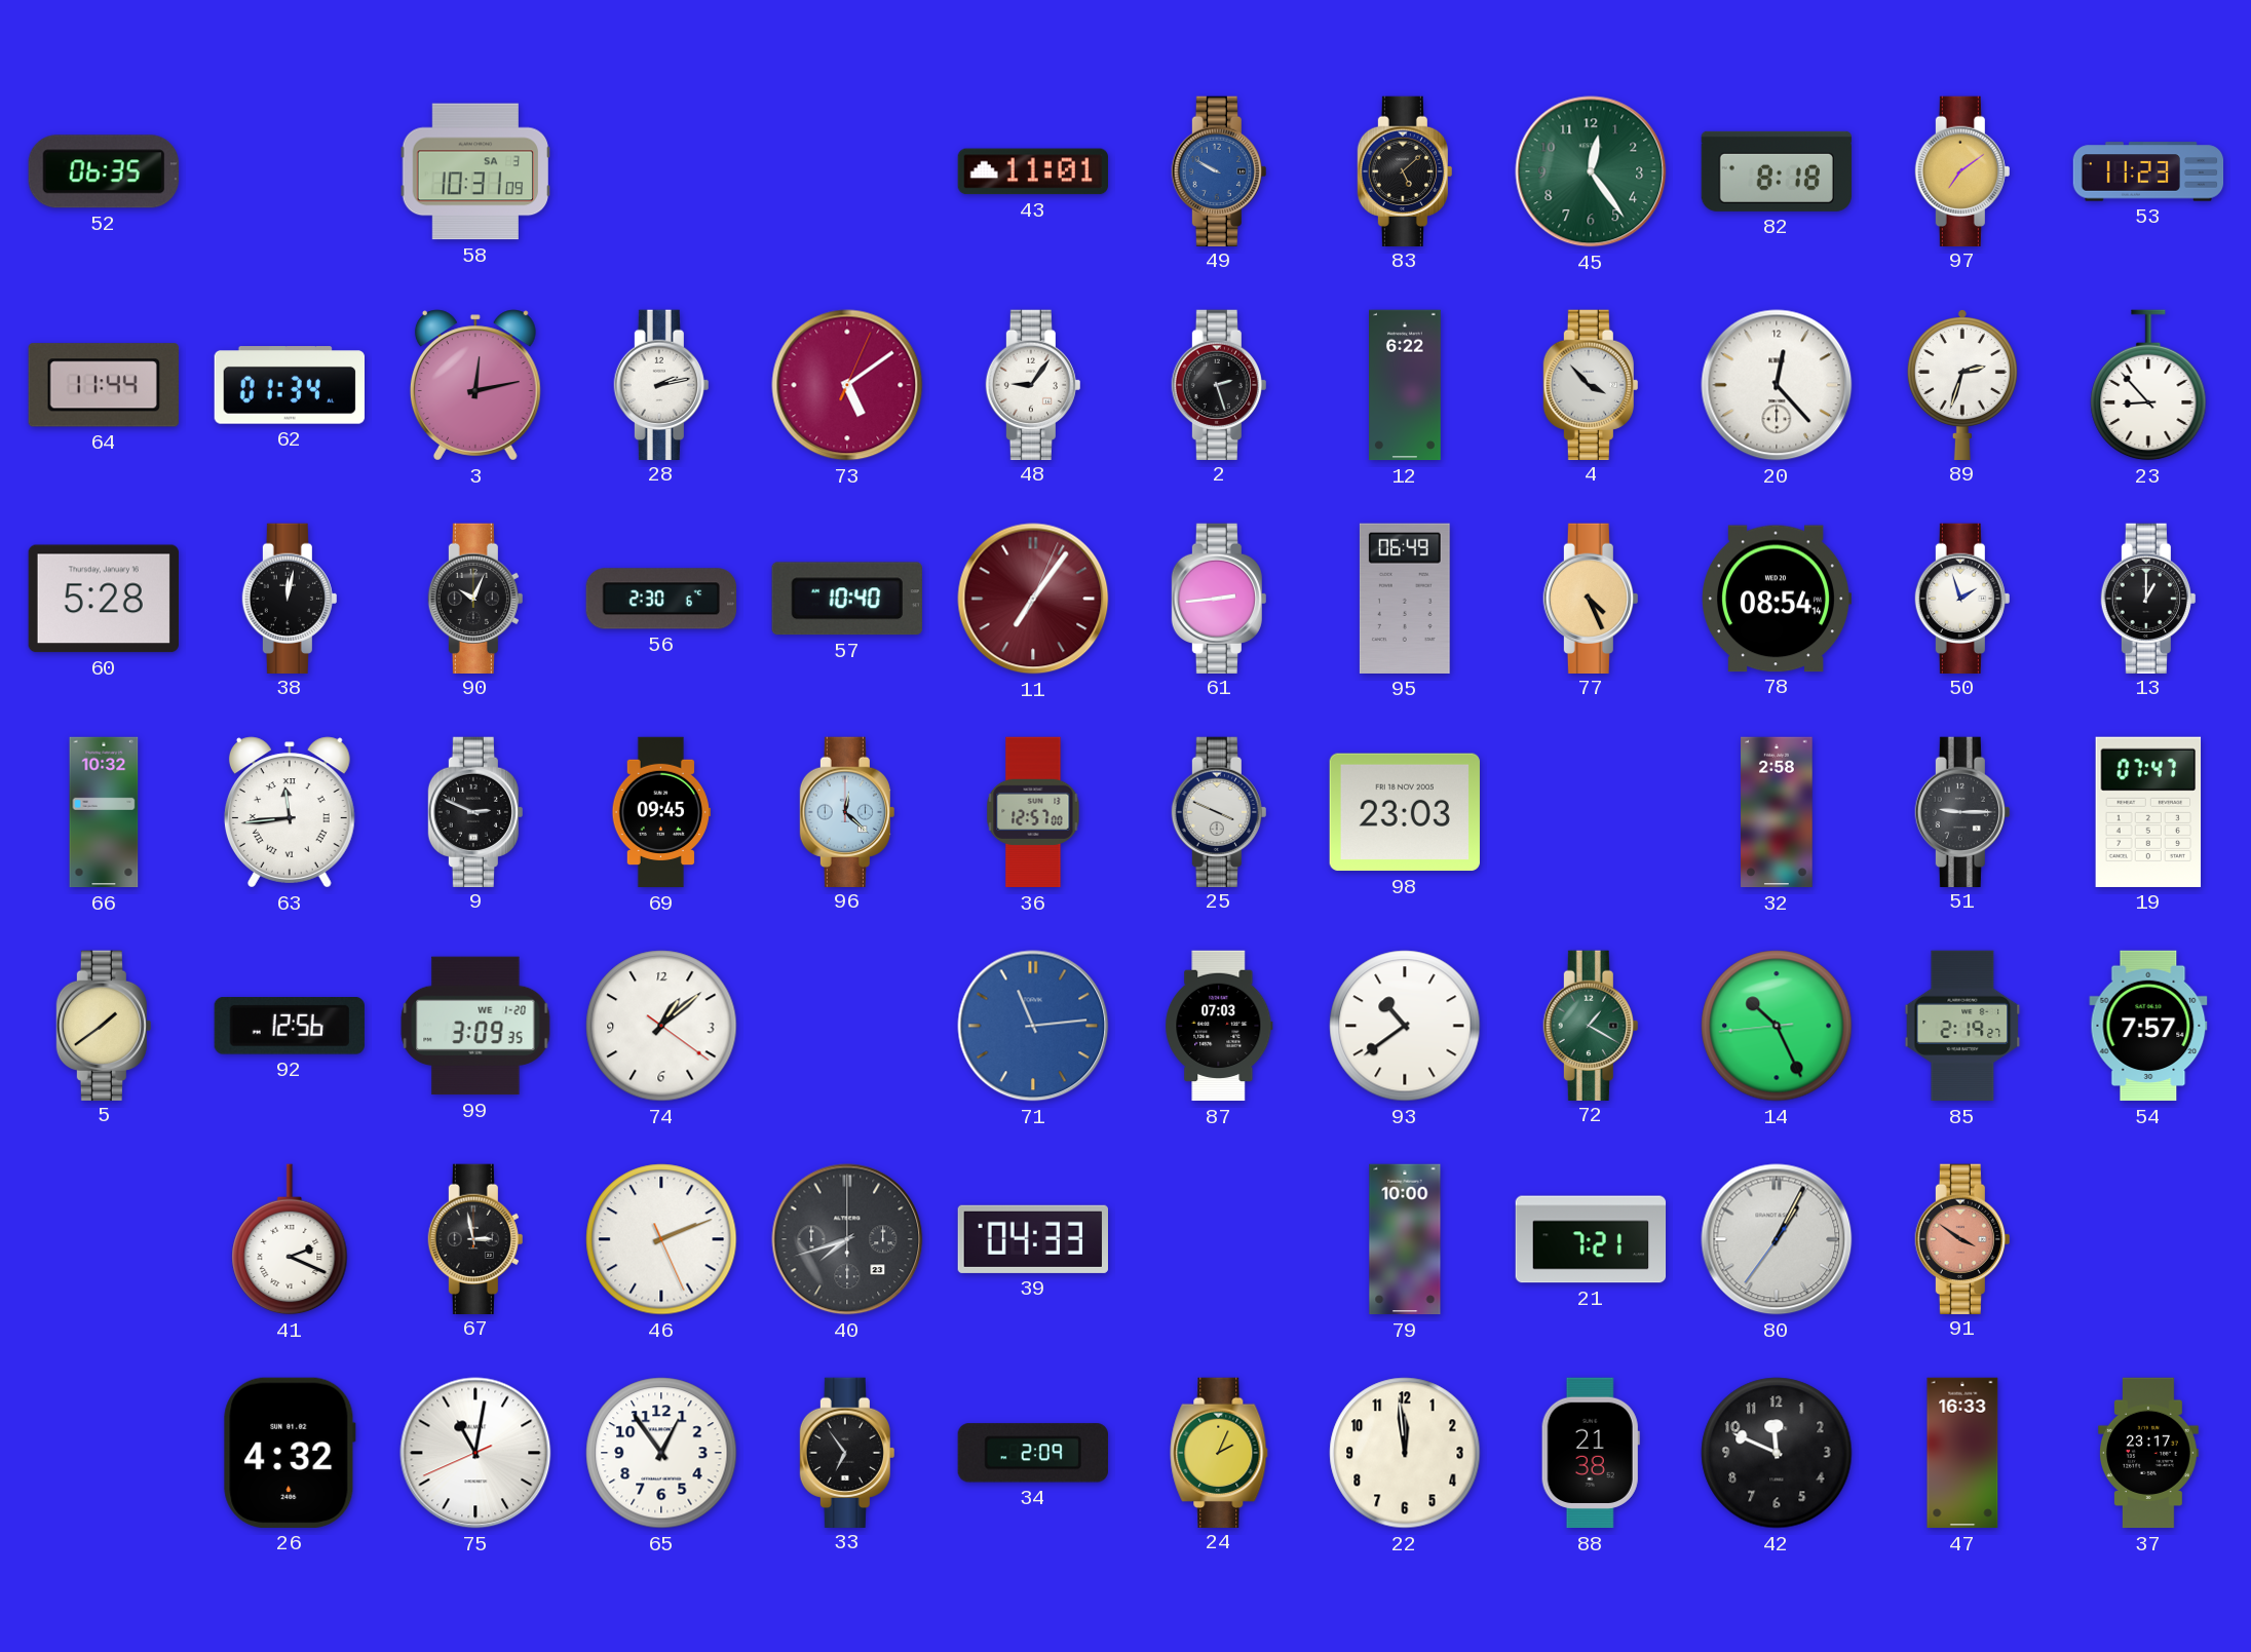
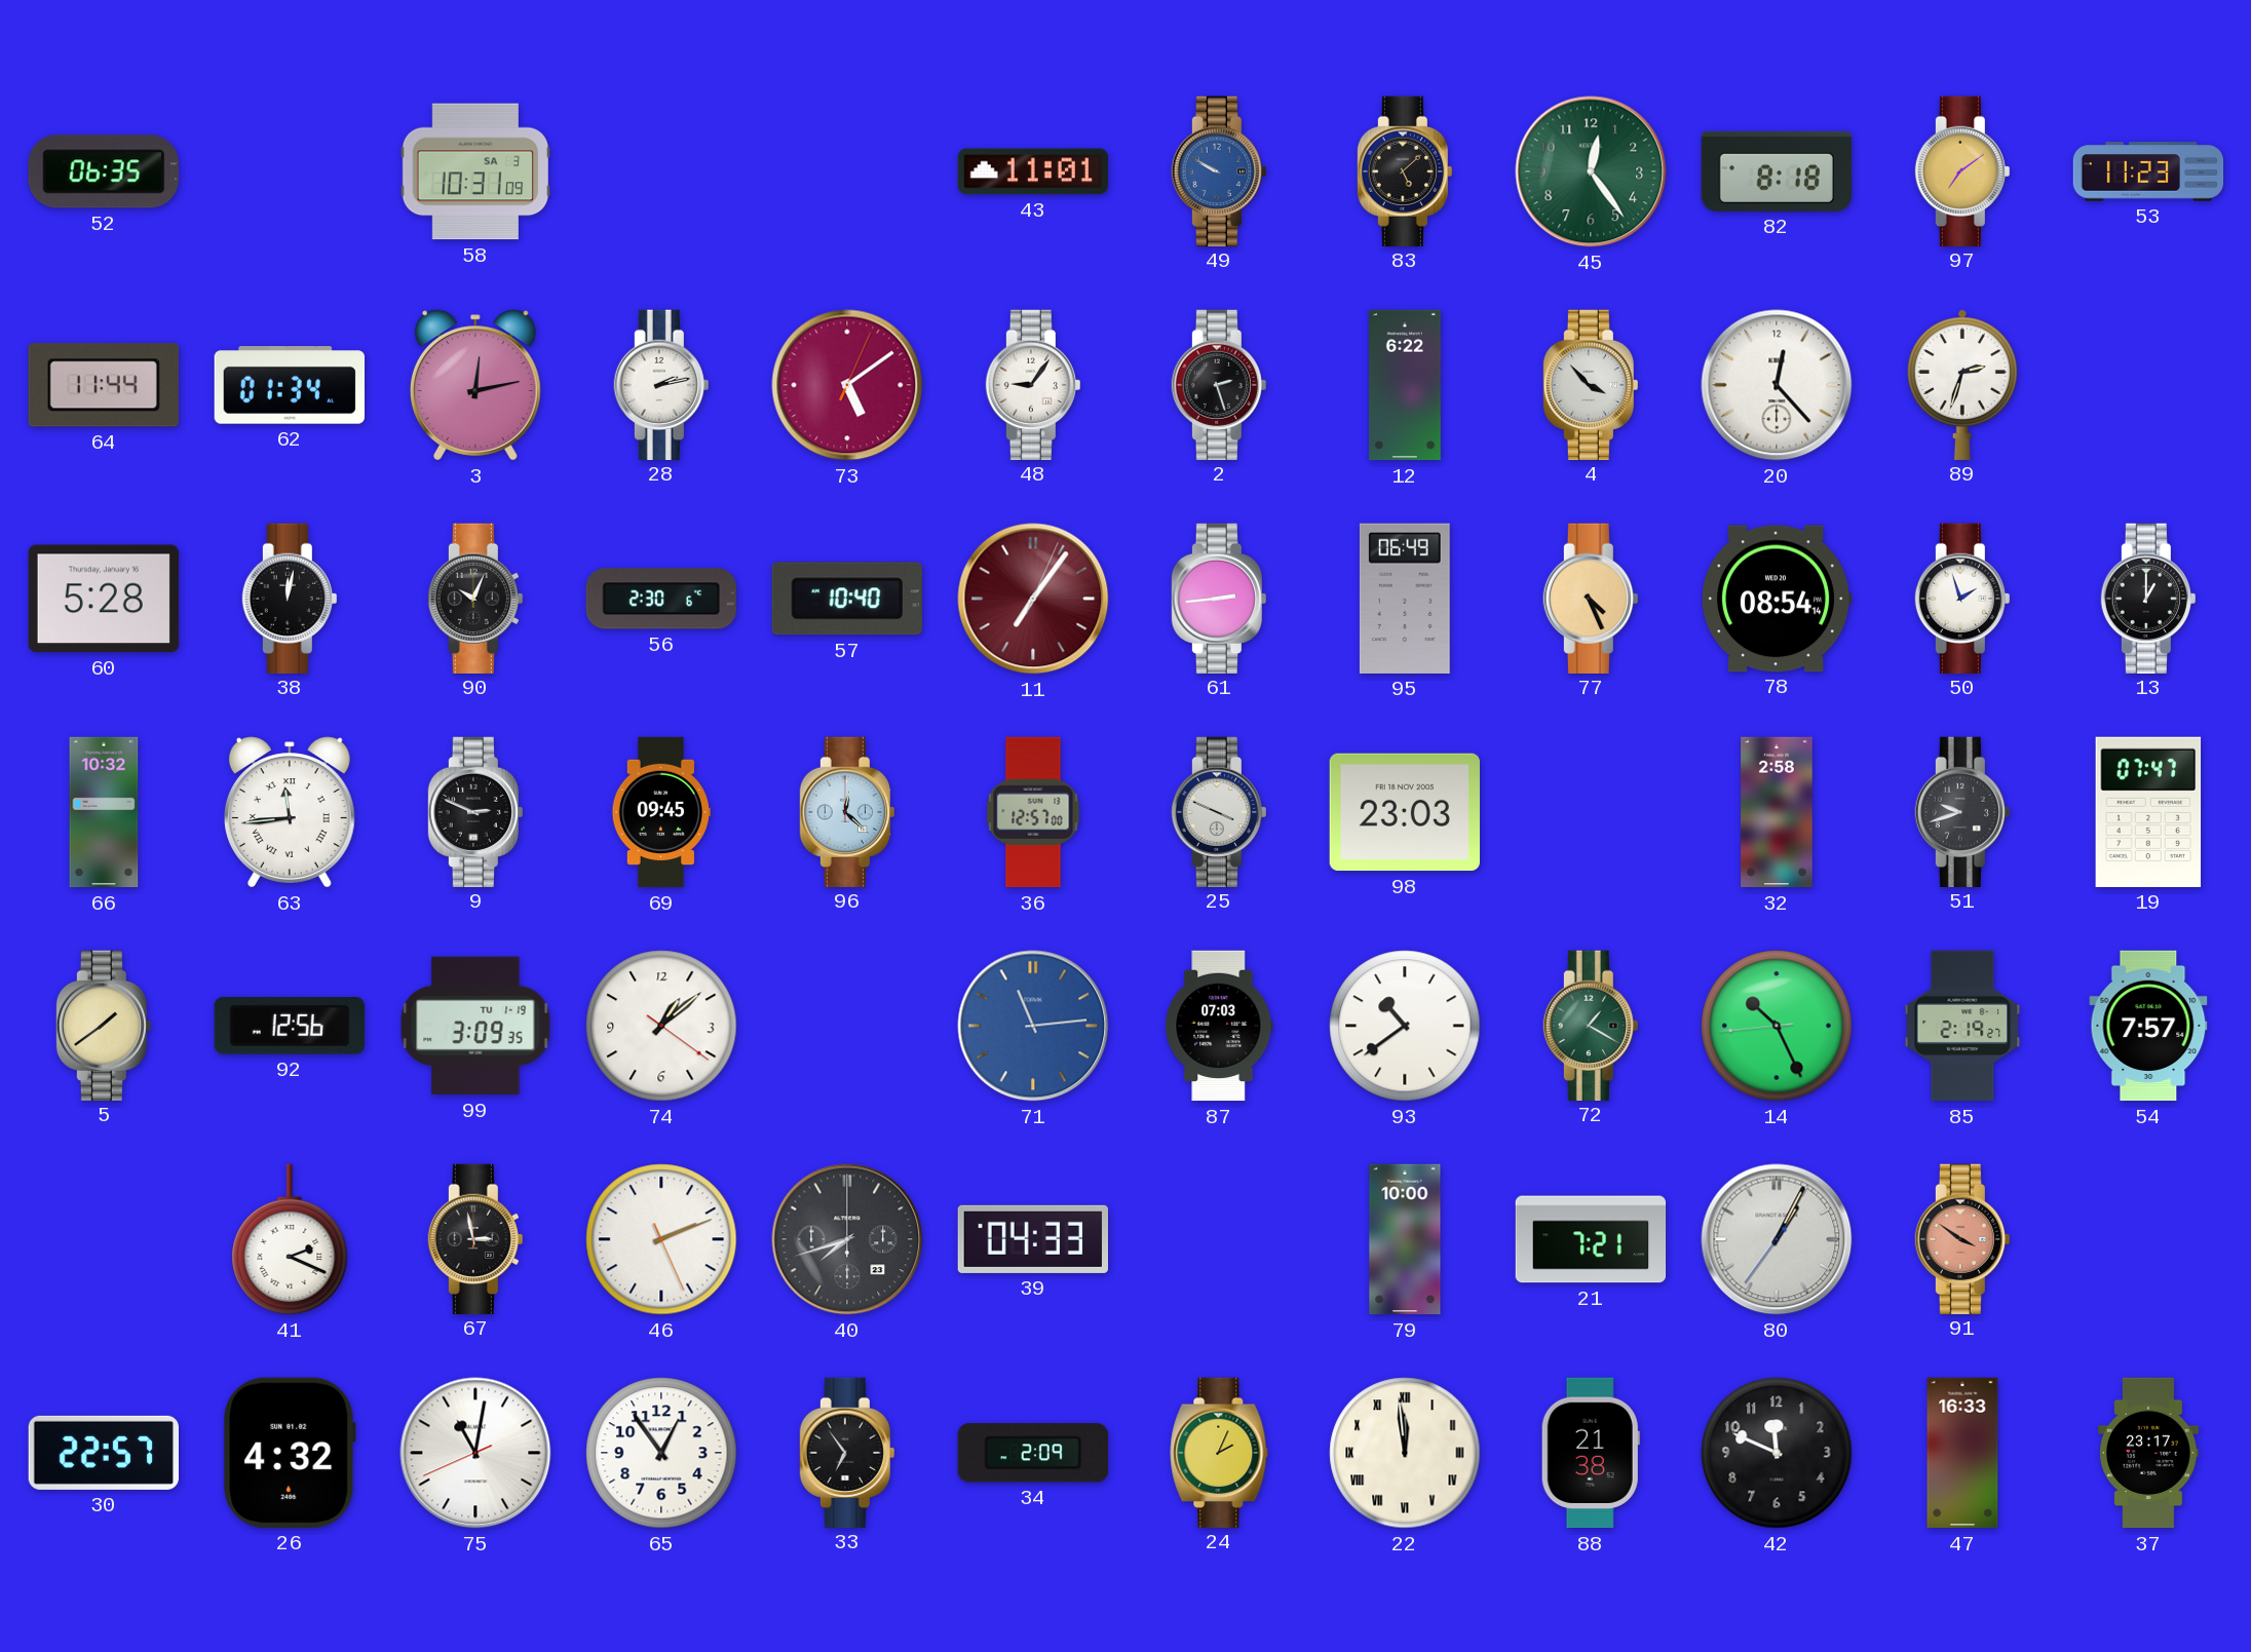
23: 8:53 -> none
51: 9:15 -> 9:42
99 date: WE 1-20 -> TU 1-19
30: none -> 22:57
22 numerals: Arabic -> Roman
